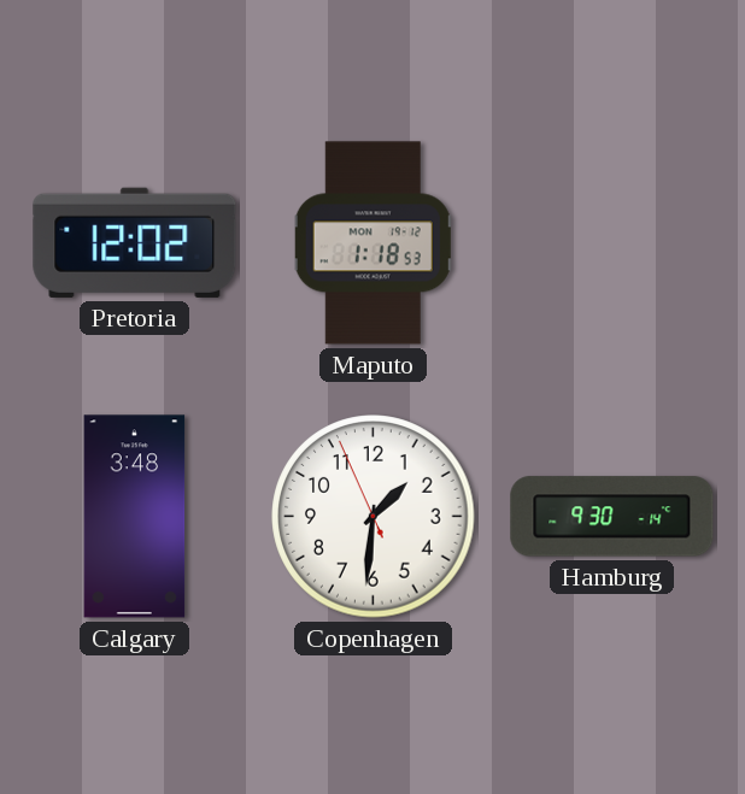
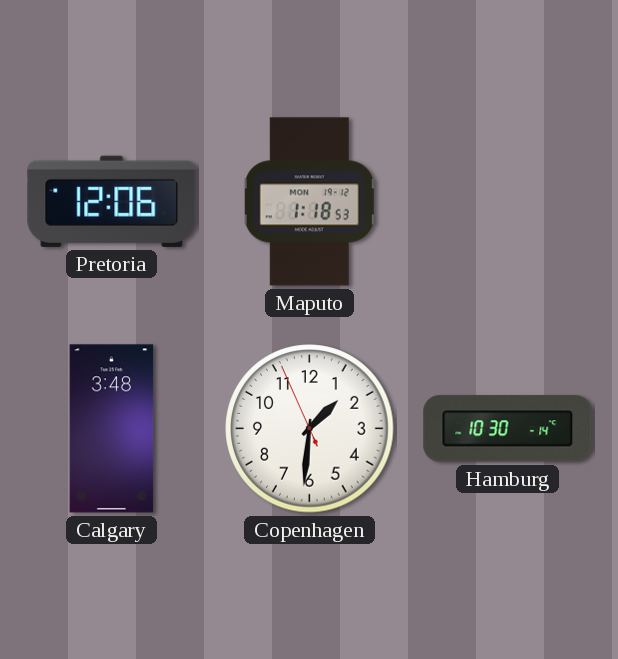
Pretoria: 12:02 -> 12:06
Hamburg: 9:30 -> 10:30
